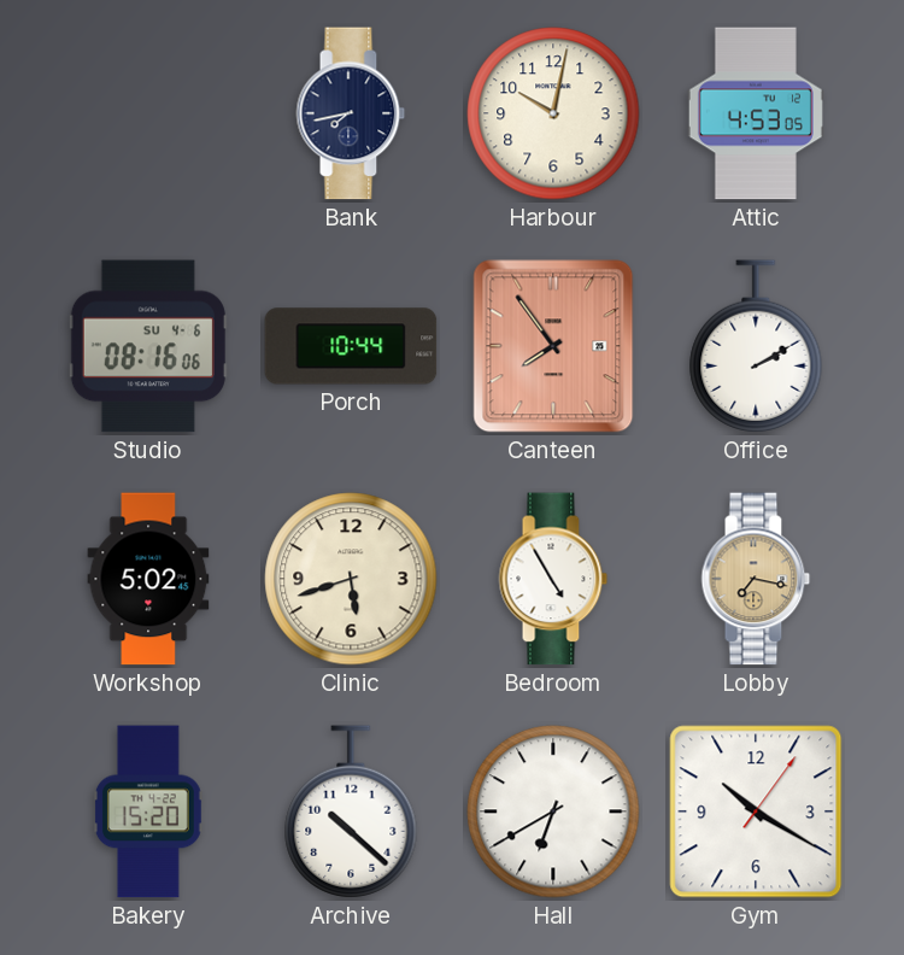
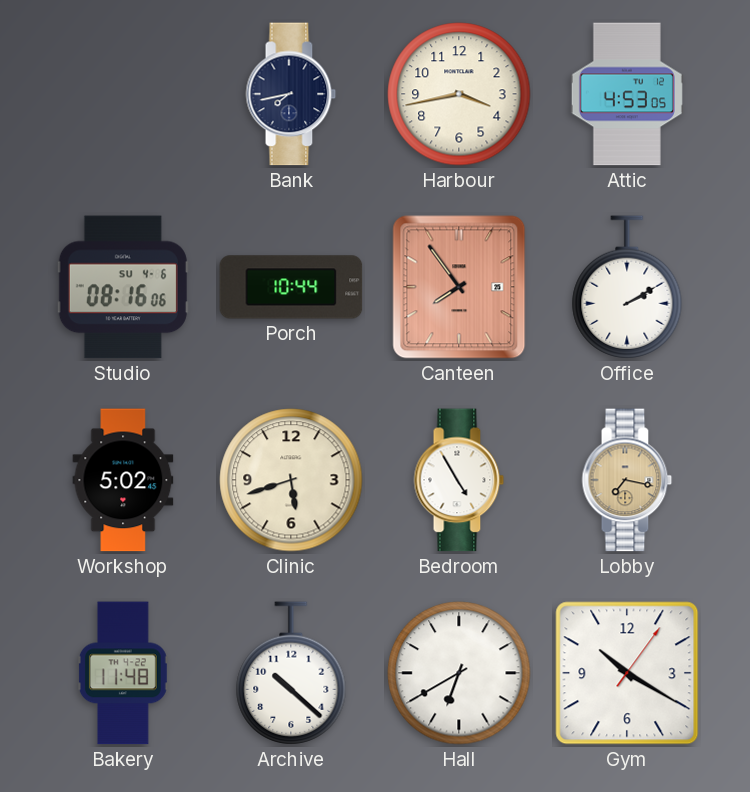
Harbour: 10:02 -> 3:43
Bakery: 15:20 -> 11:48
